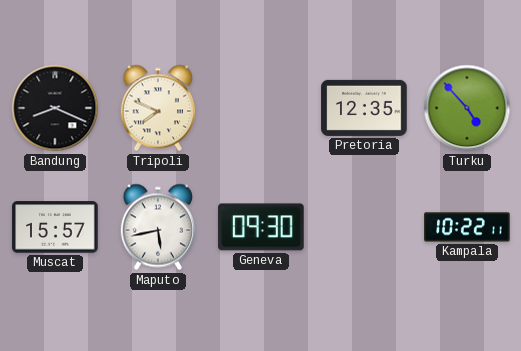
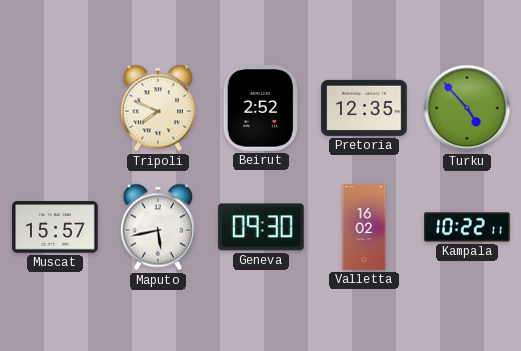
Bandung: 8:19 -> none
Beirut: none -> 2:52
Valletta: none -> 16:02
